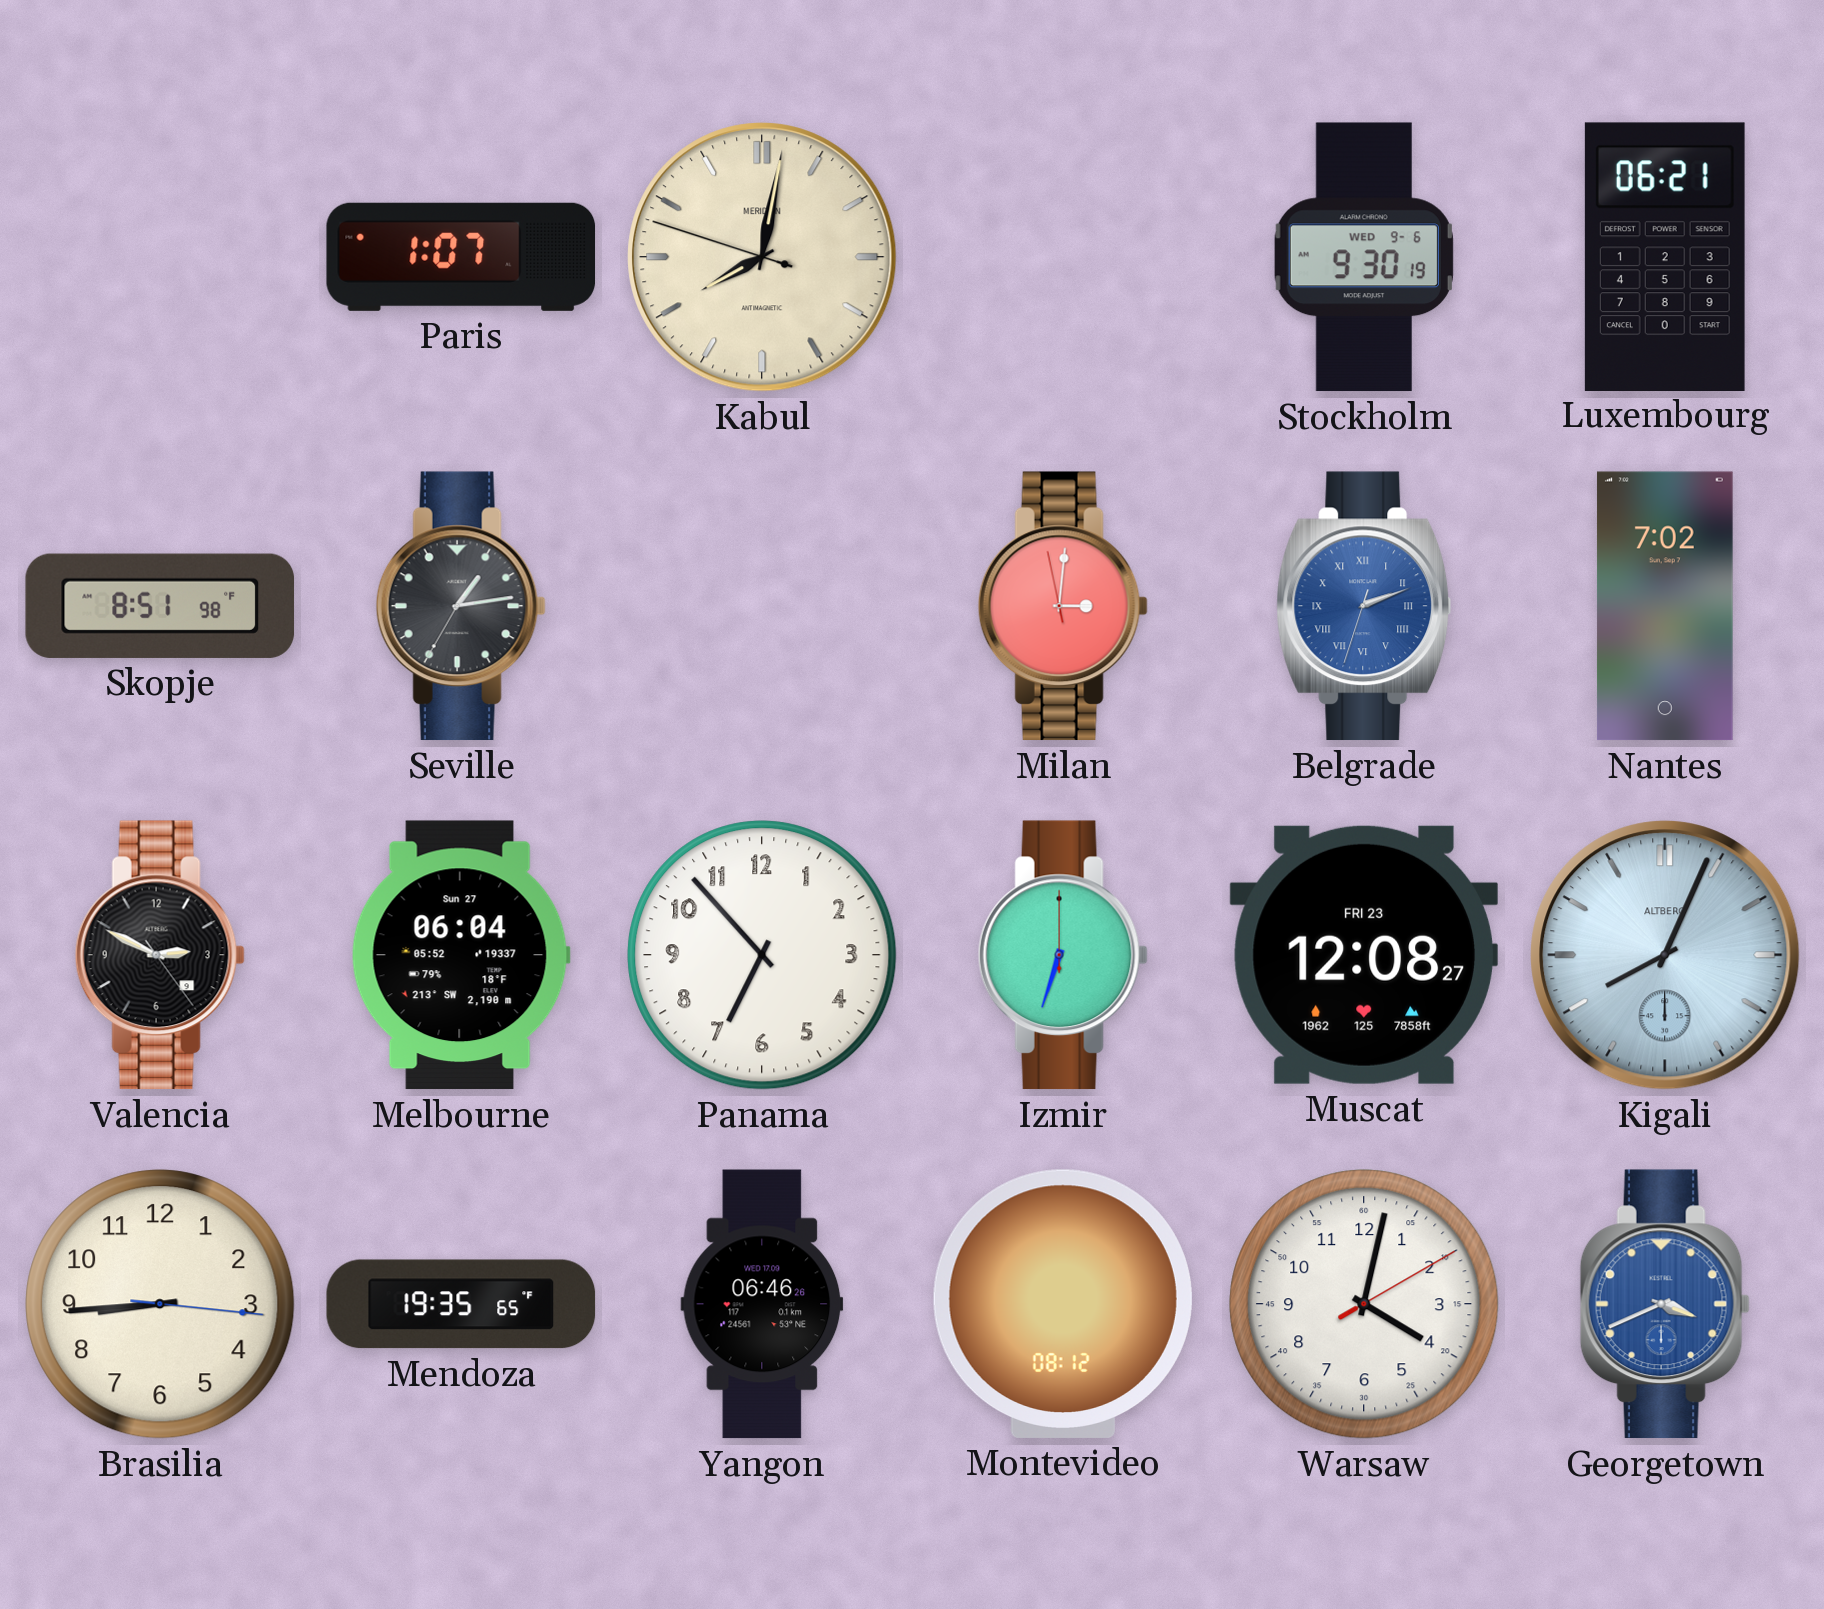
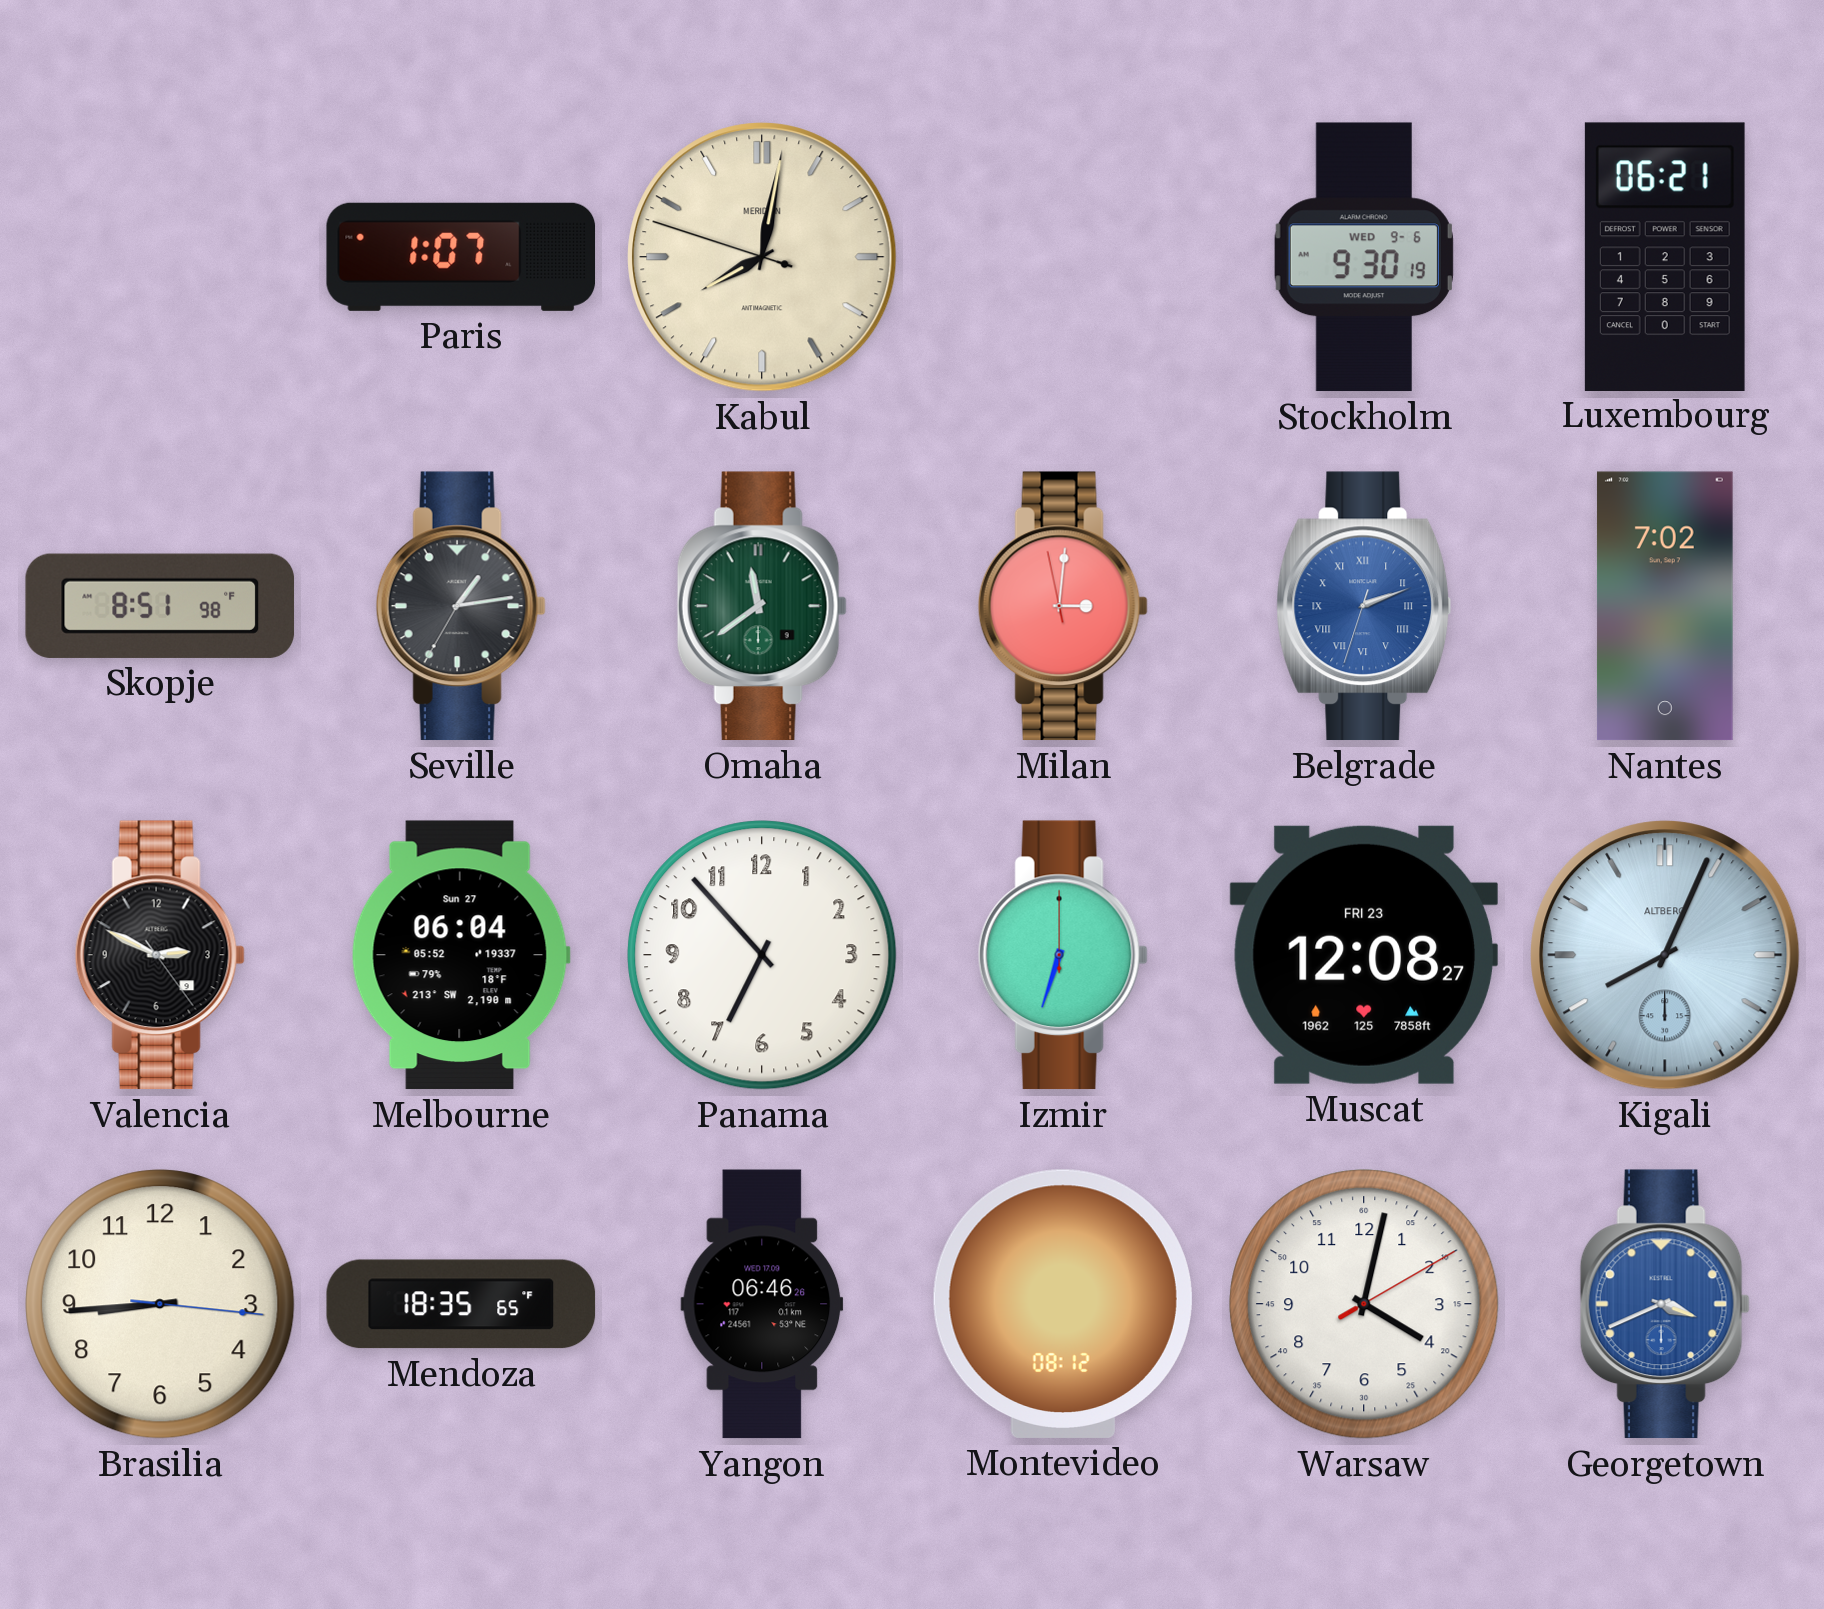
Omaha: none -> 11:39
Mendoza: 19:35 -> 18:35
